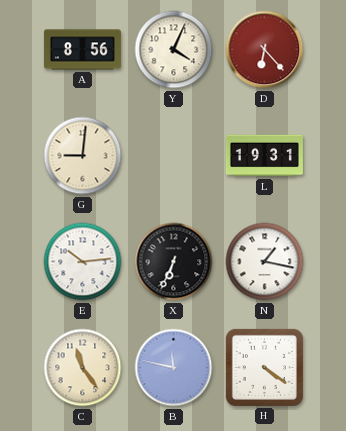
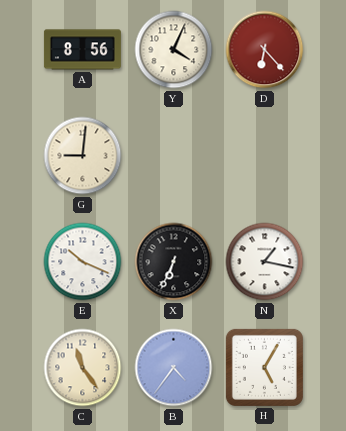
L: 19:31 -> none
E: 10:14 -> 10:19
B: 11:47 -> 4:36
H: 4:21 -> 5:05
